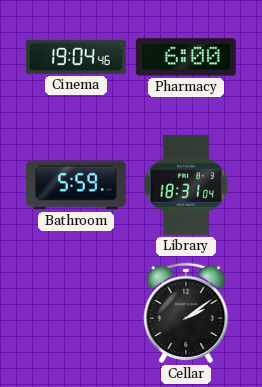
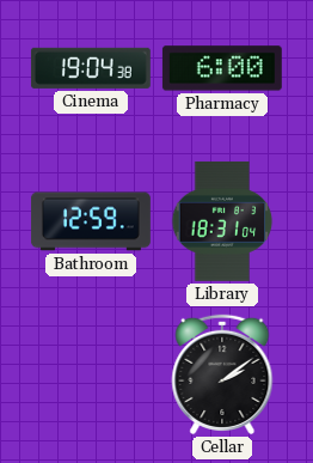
Cinema: 19:04:46 -> 19:04:38
Bathroom: 5:59 -> 12:59
